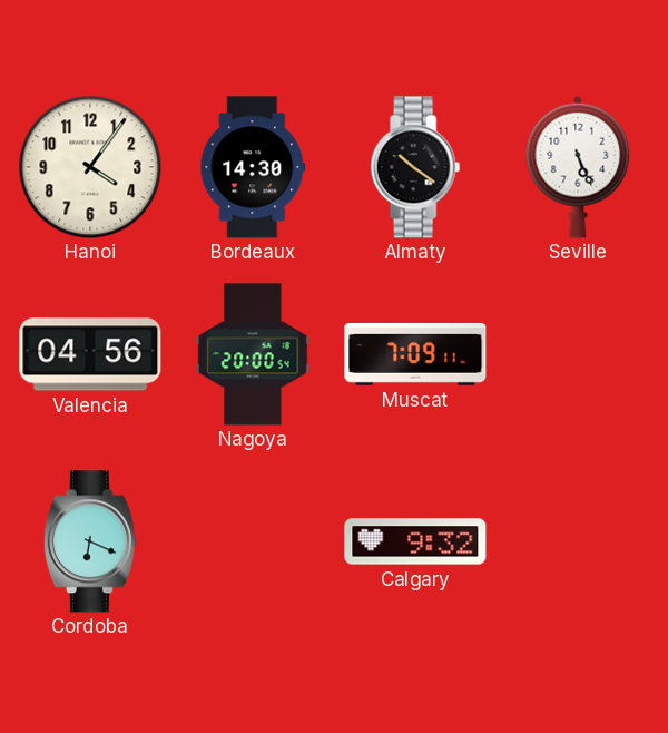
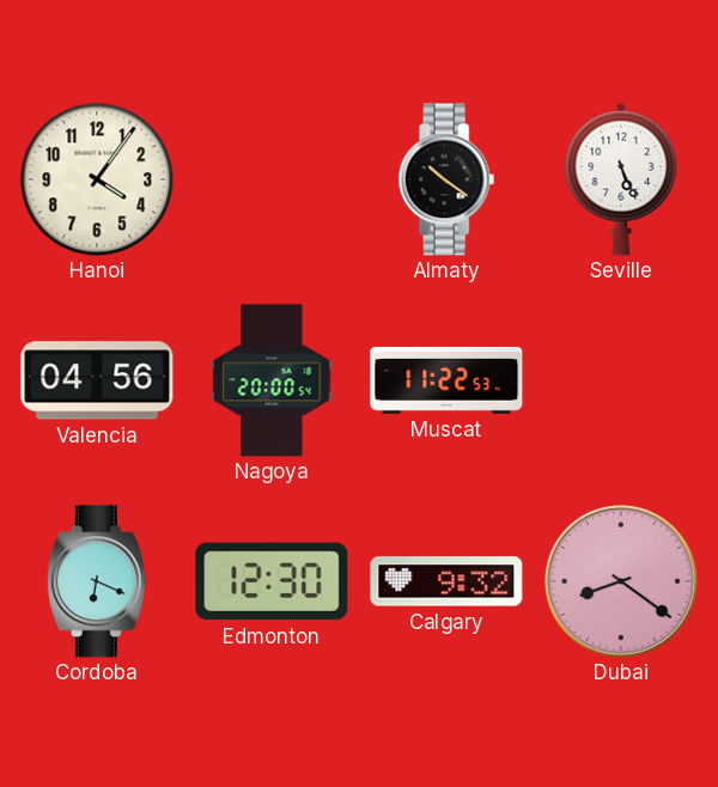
Bordeaux: 14:30 -> none
Muscat: 7:09 -> 11:22
Edmonton: none -> 12:30
Dubai: none -> 8:21
